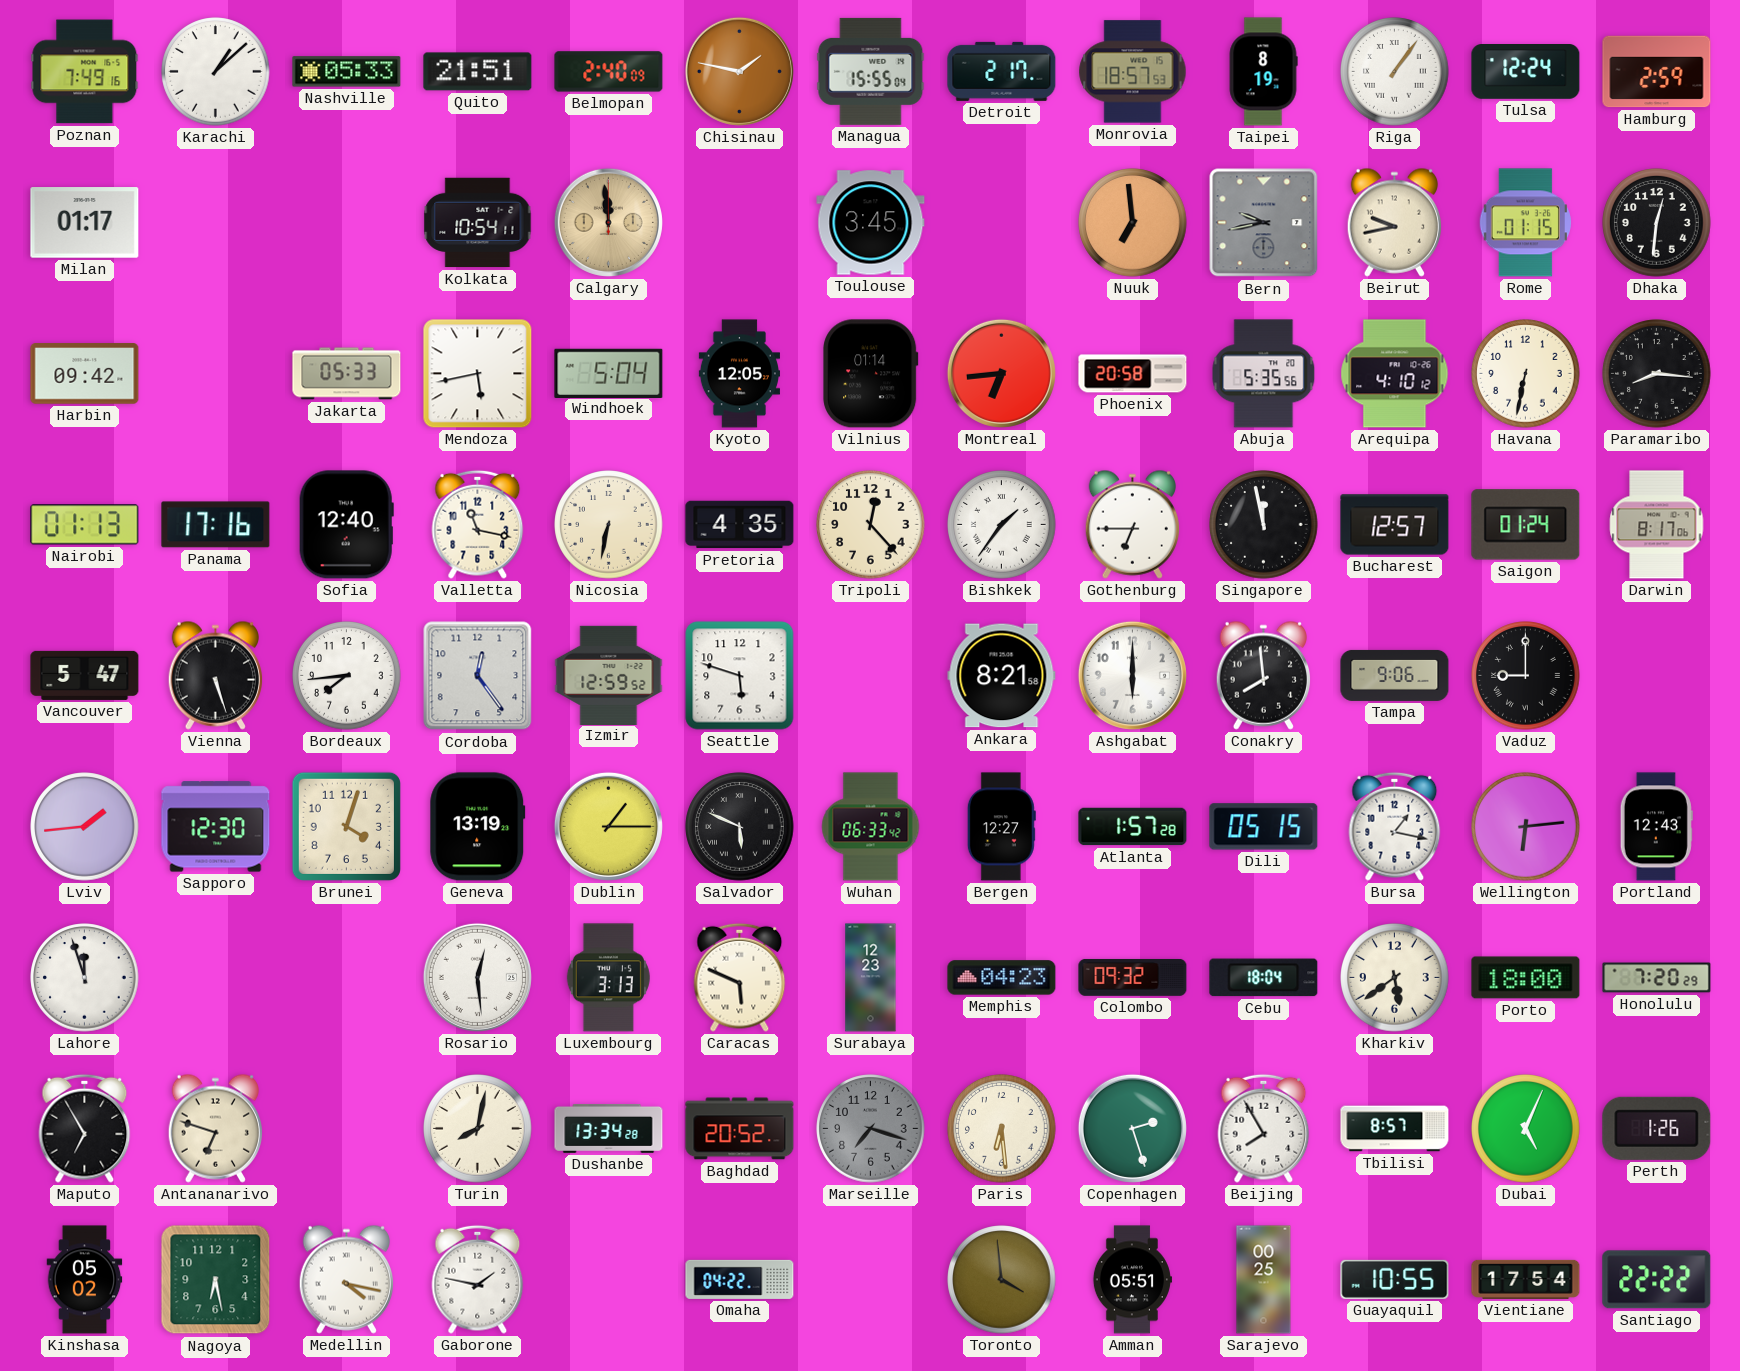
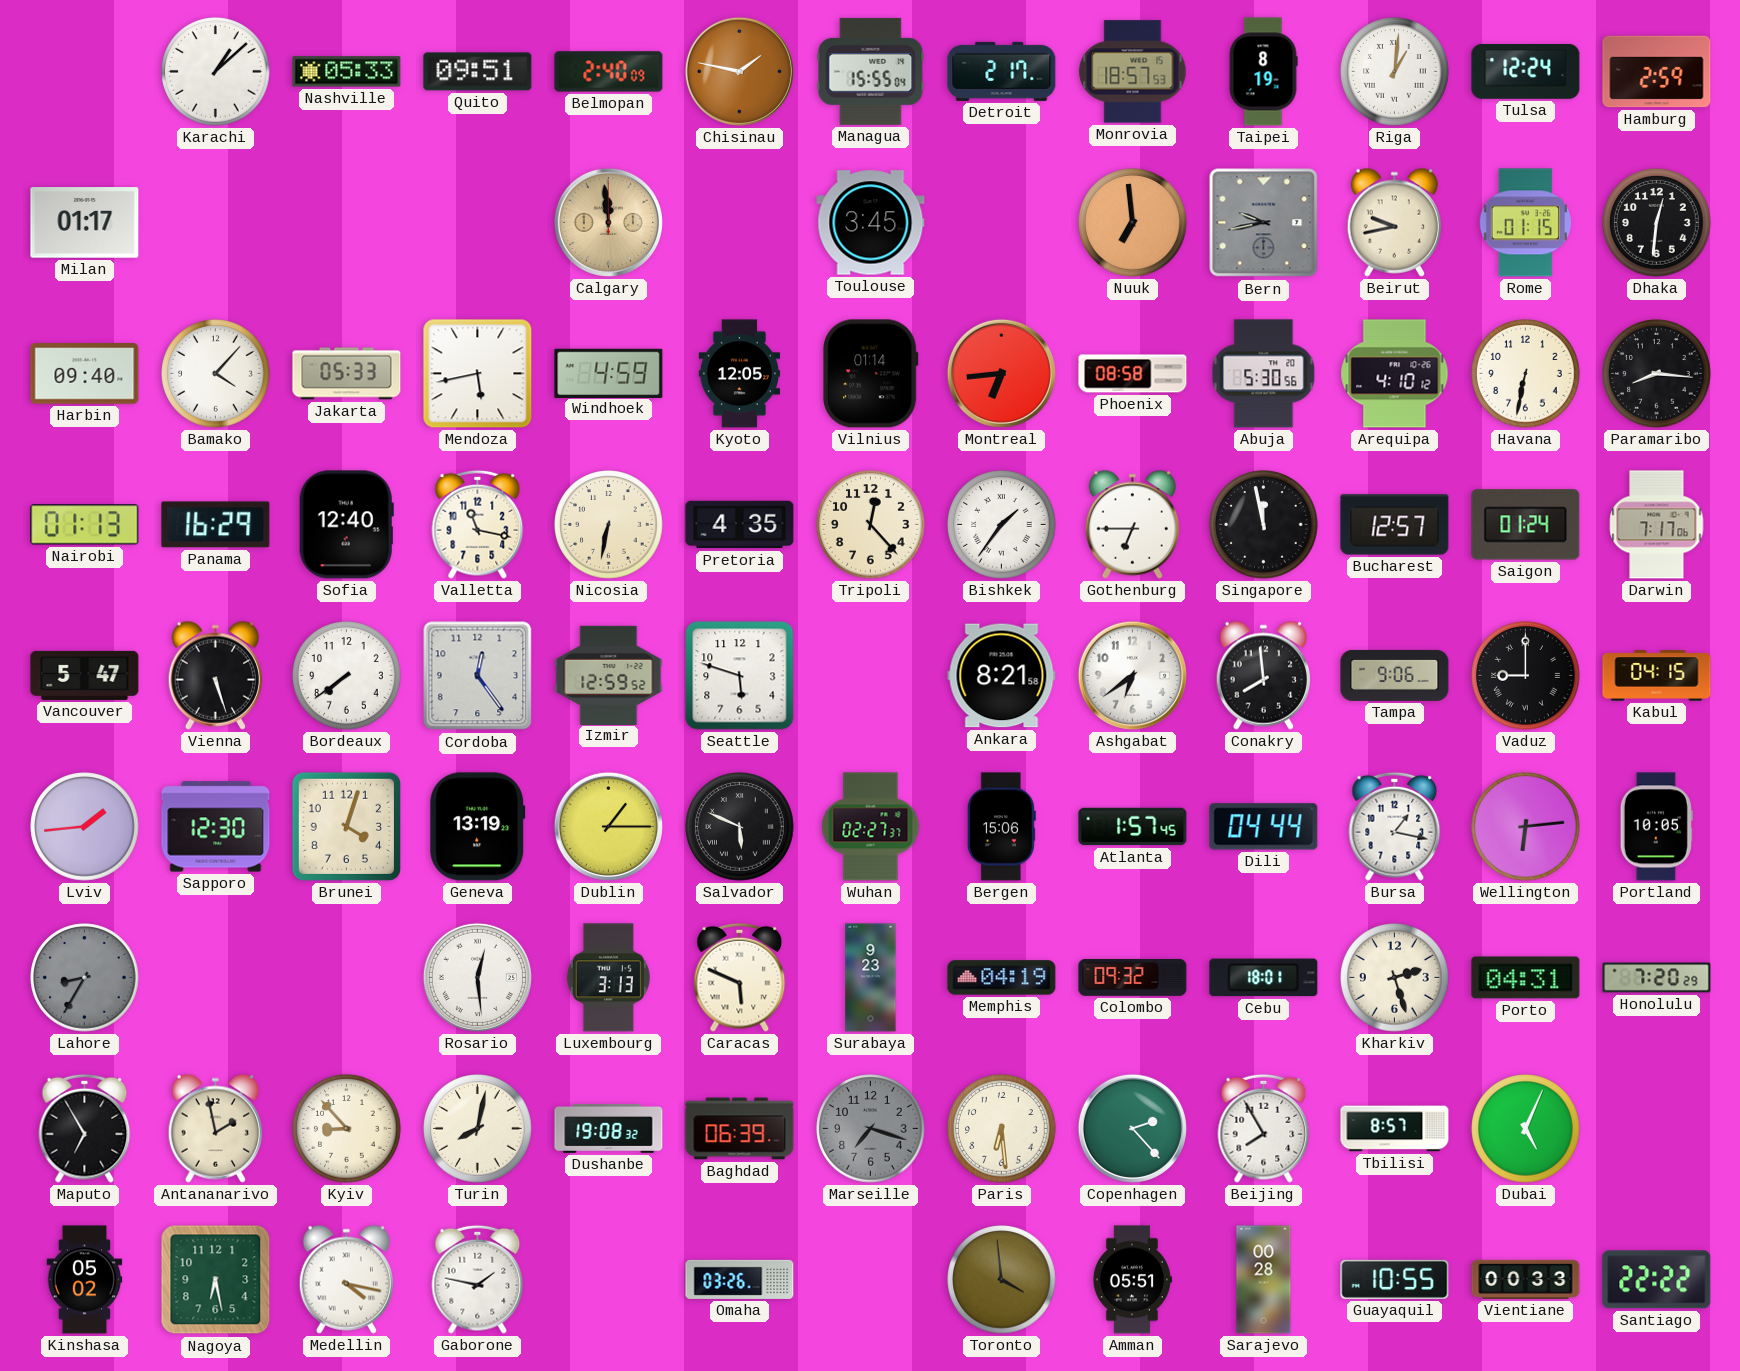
Poznan: 7:49 -> none
Quito: 21:51 -> 09:51
Riga: 1:06 -> 1:01
Kolkata: 10:54 -> none
Harbin: 09:42 -> 09:40
Bamako: none -> 4:07
Windhoek: 5:04 -> 4:59
Phoenix: 20:58 -> 08:58
Abuja: 5:35 -> 5:30
Panama: 17:16 -> 16:29
Darwin: 8:17 -> 7:17
Bordeaux: 7:44 -> 7:39
Ashgabat: 6:00 -> 6:39
Kabul: none -> 04:15
Wuhan: 06:33 -> 02:27
Bergen: 12:27 -> 15:06
Atlanta: 1:57:28 -> 1:57:45
Dili: 05:15 -> 04:44
Portland: 12:43 -> 10:05
Lahore: 11:57 -> 8:35
Lahore dial: white -> grey
Surabaya: 12:23 -> 9:23
Memphis: 04:23 -> 04:19
Cebu: 18:04 -> 18:01
Kharkiv: 5:39 -> 2:27
Porto: 18:00 -> 04:31
Antananarivo: 6:48 -> 1:58
Kyiv: none -> 8:53
Dushanbe: 13:34 -> 19:08
Baghdad: 20:52 -> 06:39
Copenhagen: 2:27 -> 2:23
Perth: 1:26 -> none
Omaha: 04:22 -> 03:26
Sarajevo: 00:25 -> 00:28
Vientiane: 17:54 -> 00:33
